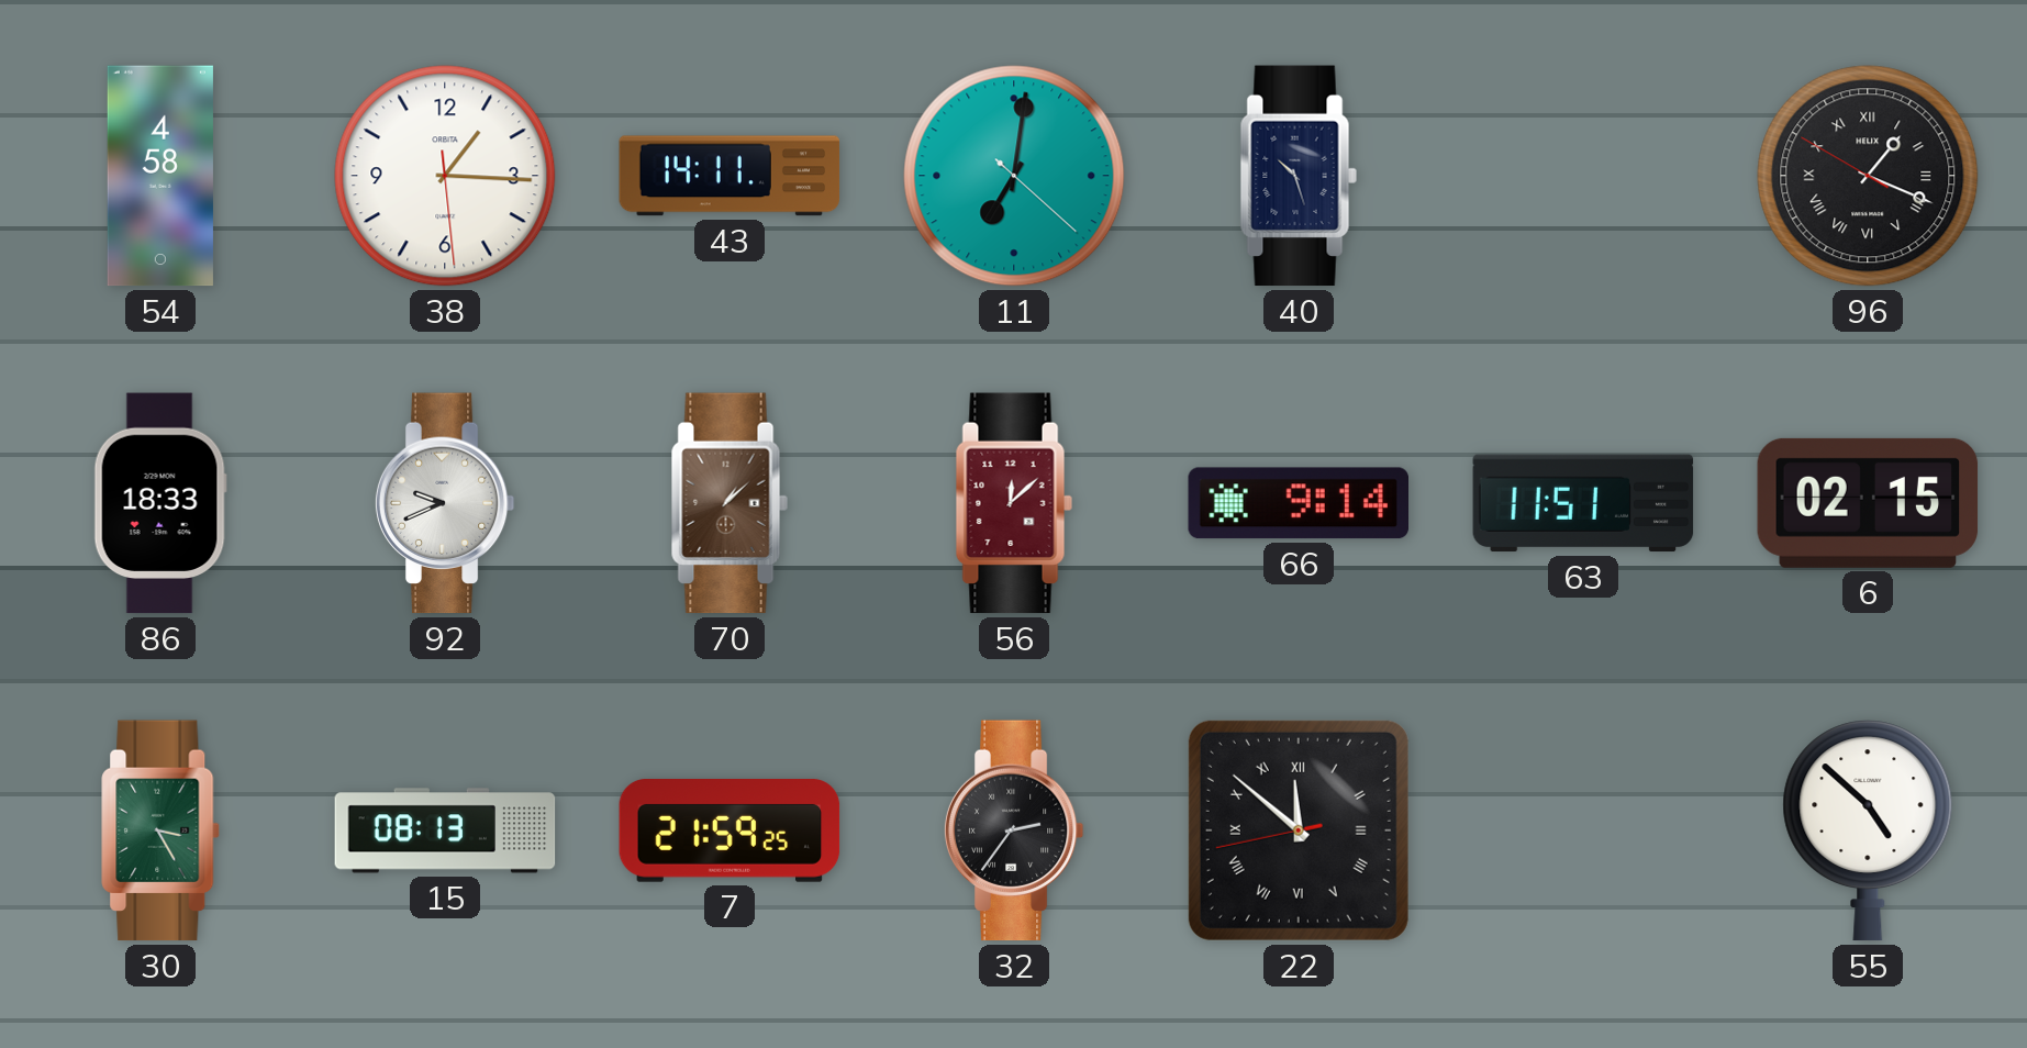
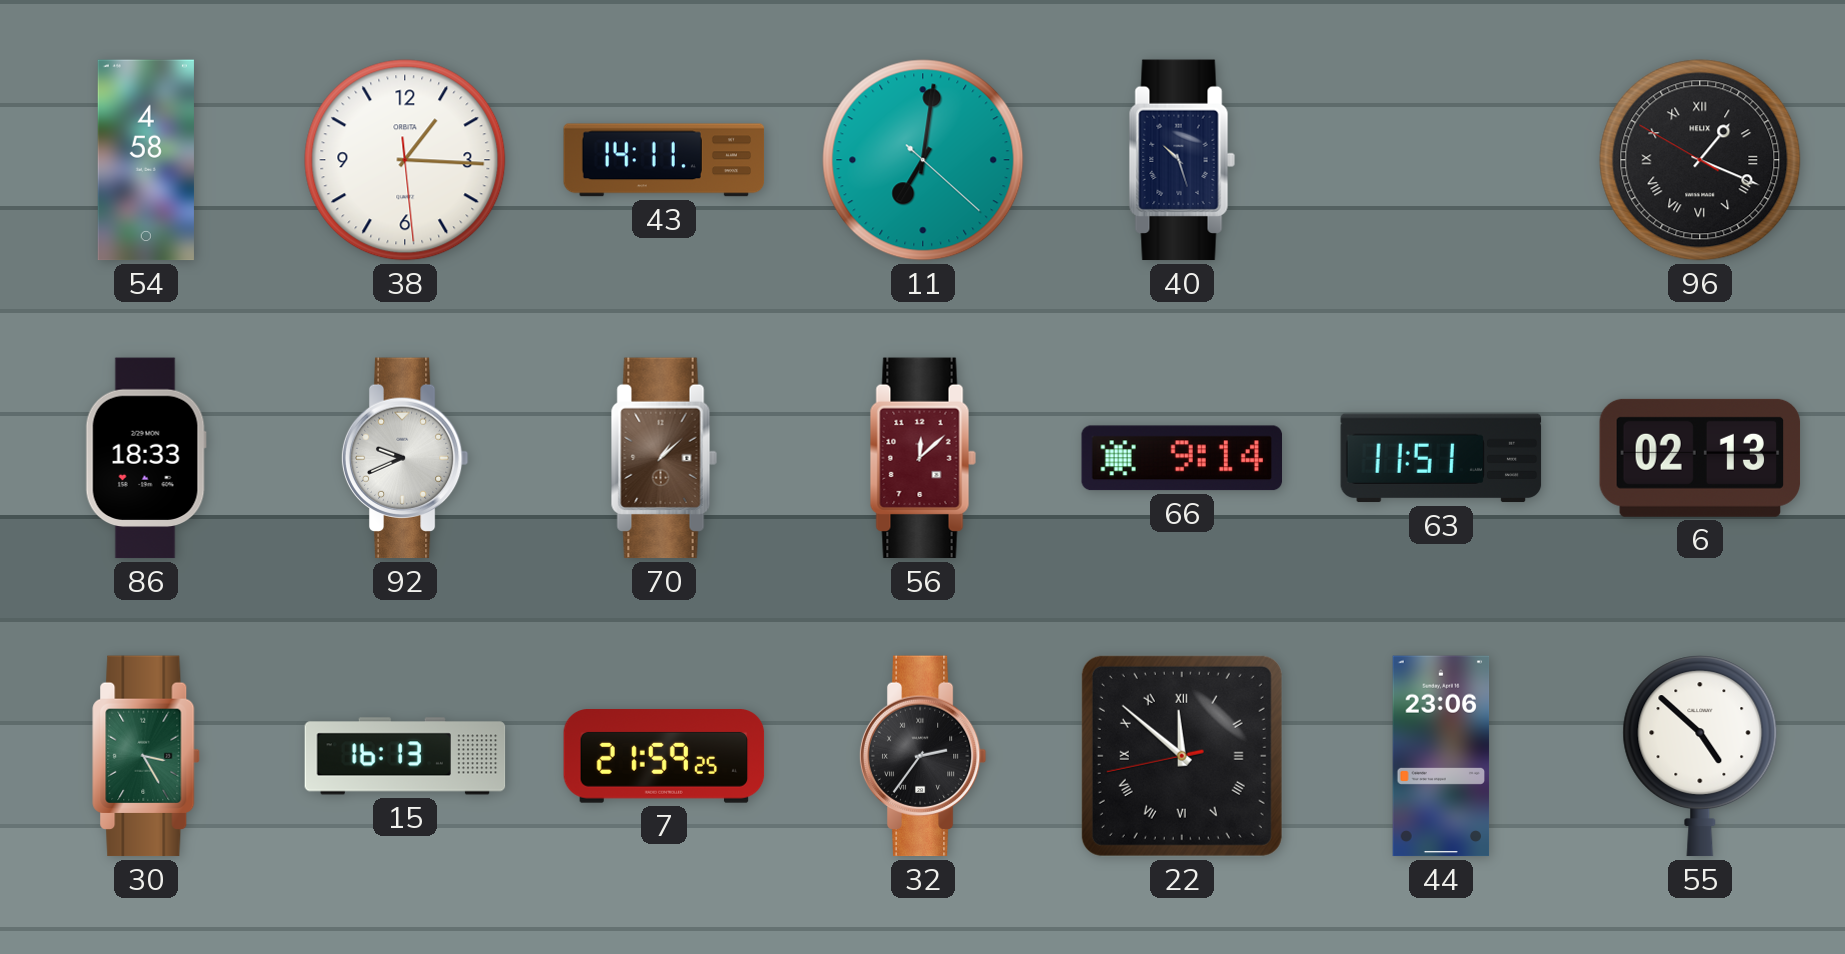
6: 02:15 -> 02:13
15: 08:13 -> 16:13
44: none -> 23:06
